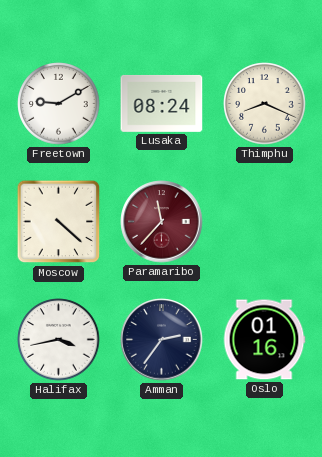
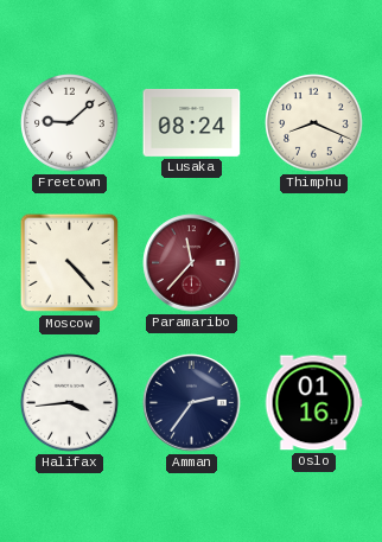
Freetown: 9:10 -> 9:08
Moscow: 4:22 -> 4:23
Halifax: 3:43 -> 3:44
